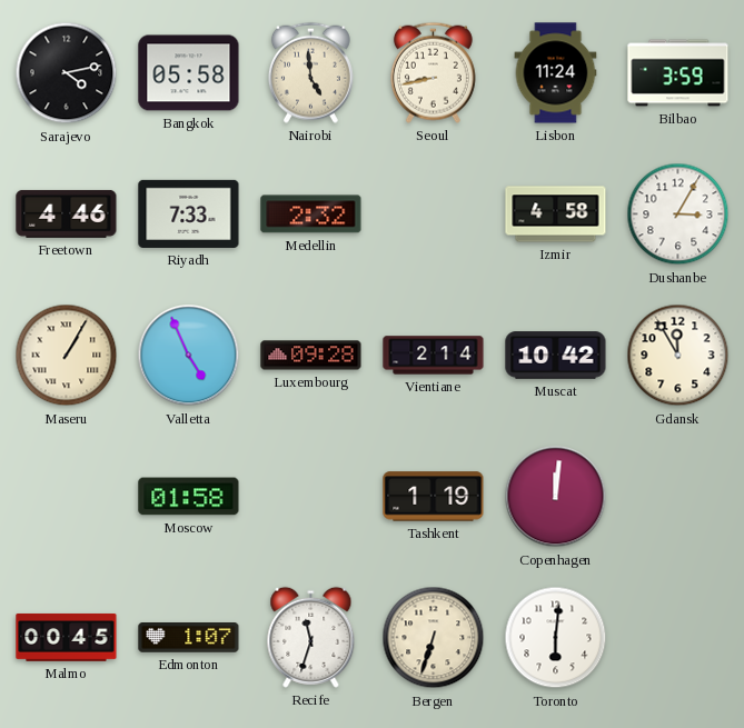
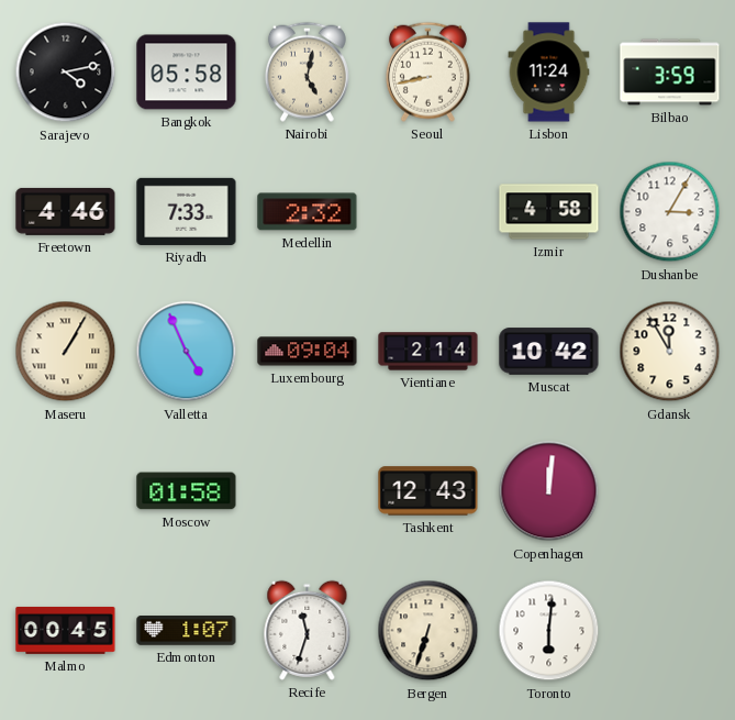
Nairobi: 4:59 -> 5:02
Luxembourg: 09:28 -> 09:04
Tashkent: 1:19 -> 12:43
